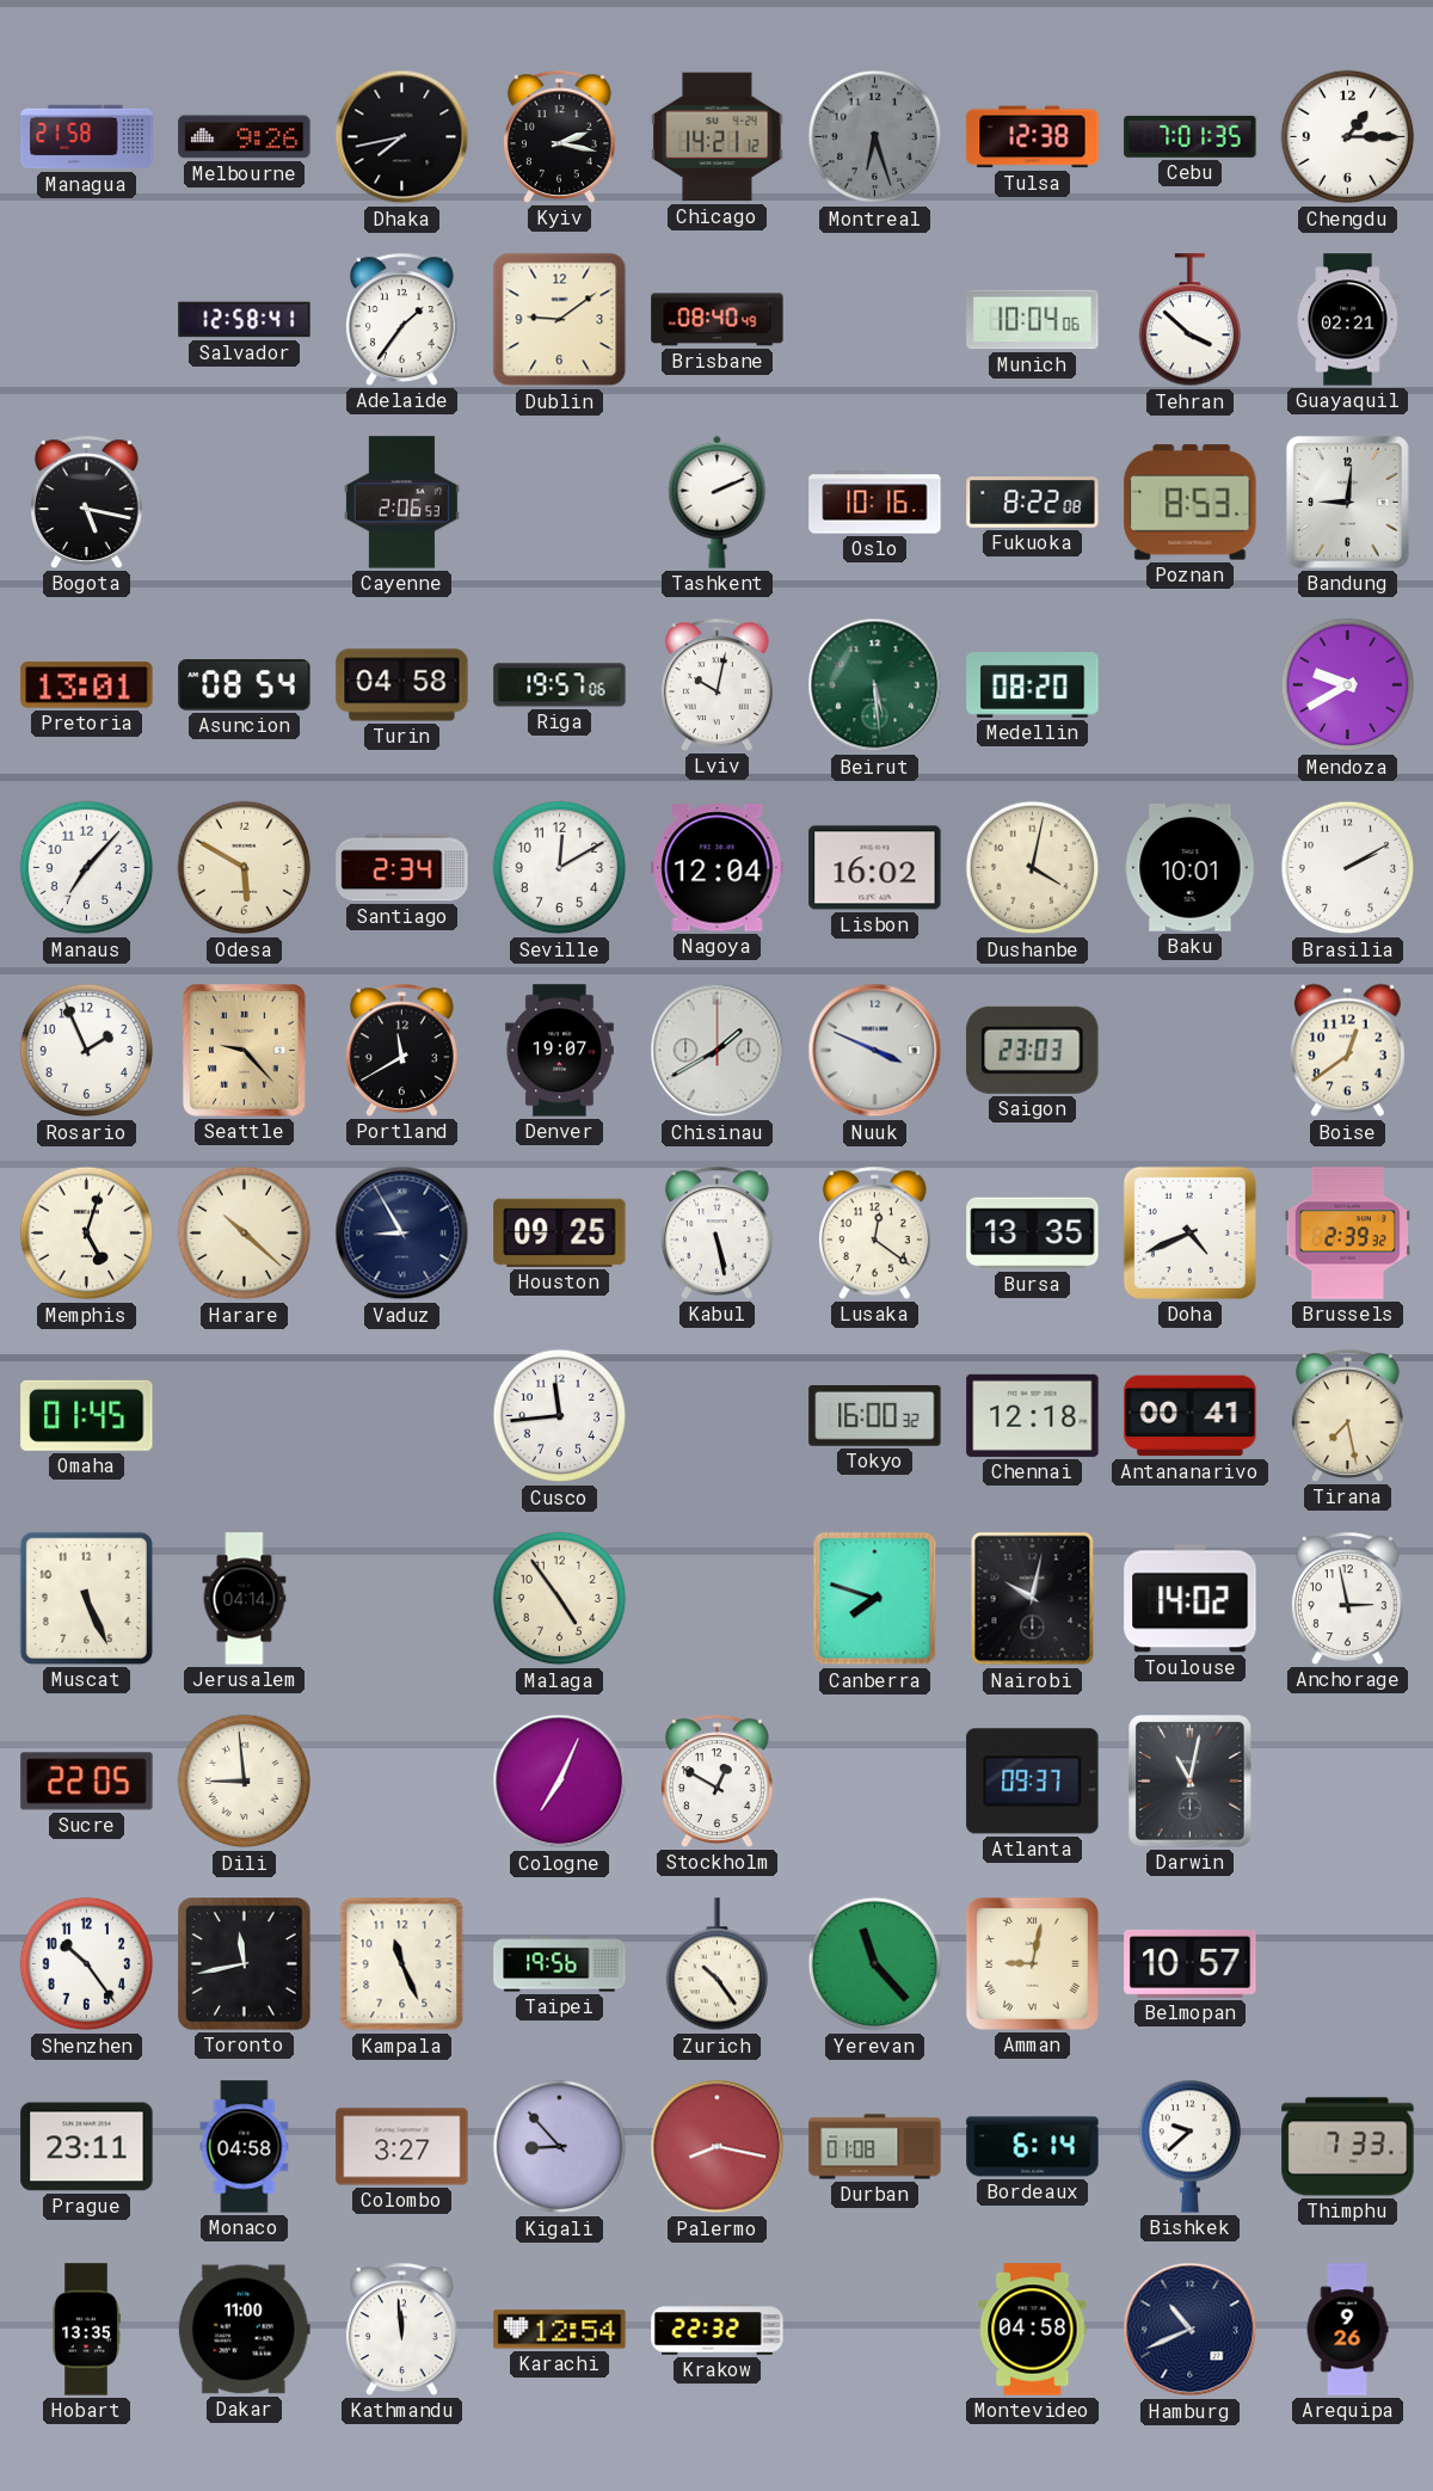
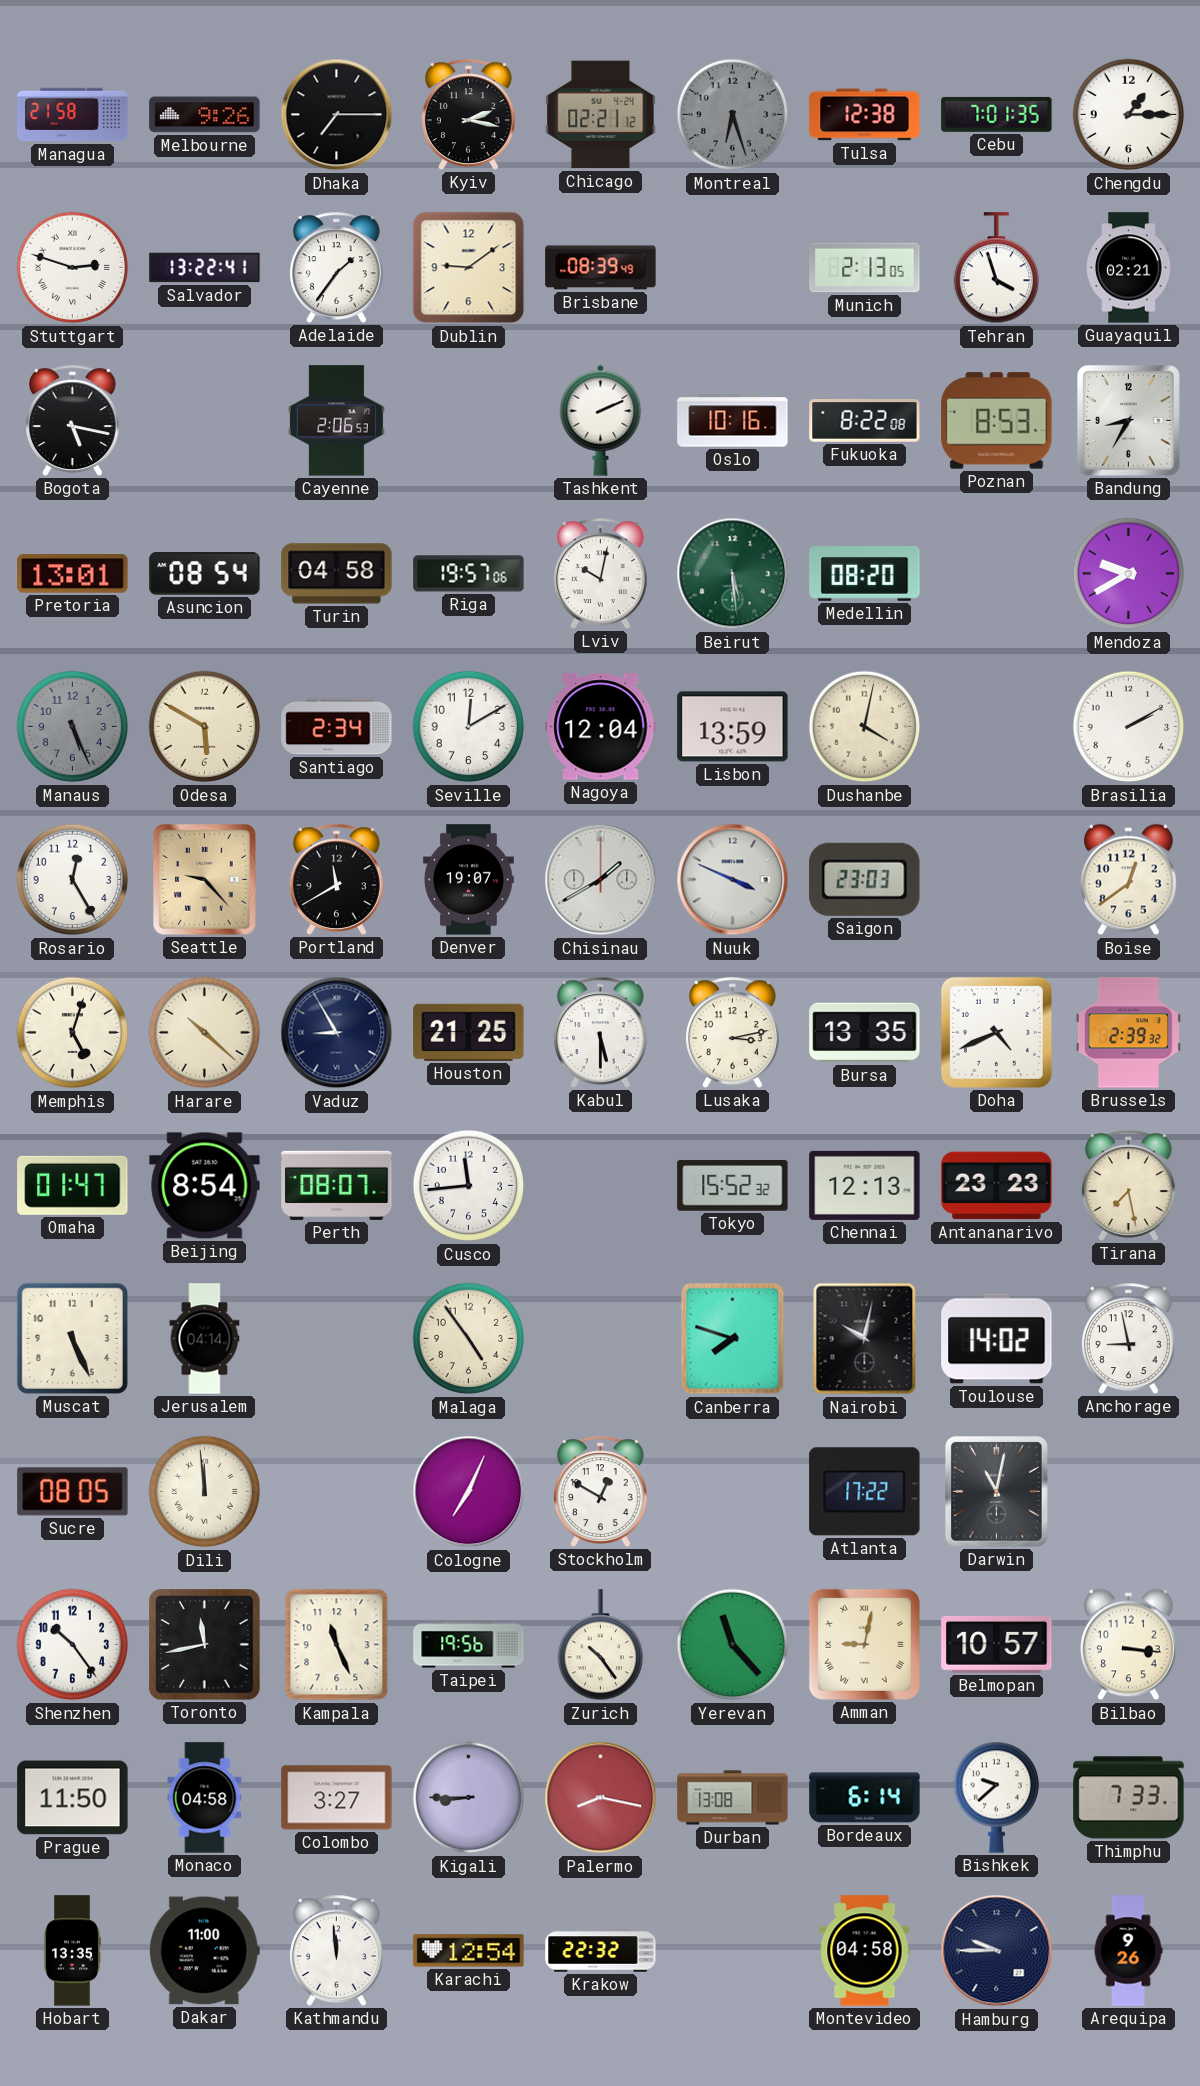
Dhaka: 7:43 -> 7:15
Chicago: 14:21 -> 02:21
Stuttgart: none -> 2:48
Salvador: 12:58 -> 13:22
Brisbane: 08:40 -> 08:39
Munich: 10:04 -> 2:13
Tehran: 3:52 -> 3:57
Bandung: 9:01 -> 8:35
Manaus: 7:07 -> 5:26
Manaus dial: white -> grey
Lisbon: 16:02 -> 13:59
Baku: 10:01 -> none
Rosario: 1:56 -> 12:25
Houston: 09:25 -> 21:25
Kabul: 5:28 -> 5:30
Lusaka: 12:21 -> 3:13
Omaha: 01:45 -> 01:47
Beijing: none -> 8:54
Perth: none -> 08:07
Tokyo: 16:00 -> 15:52
Chennai: 12:18 -> 12:13
Antananarivo: 00:41 -> 23:23
Anchorage: 2:58 -> 8:58
Sucre: 22:05 -> 08:05
Dili: 8:59 -> 11:59
Atlanta: 09:37 -> 17:22
Bilbao: none -> 3:16
Prague: 23:11 -> 11:50
Kigali: 8:53 -> 8:45
Durban: 01:08 -> 13:08
Hamburg: 10:41 -> 9:45
